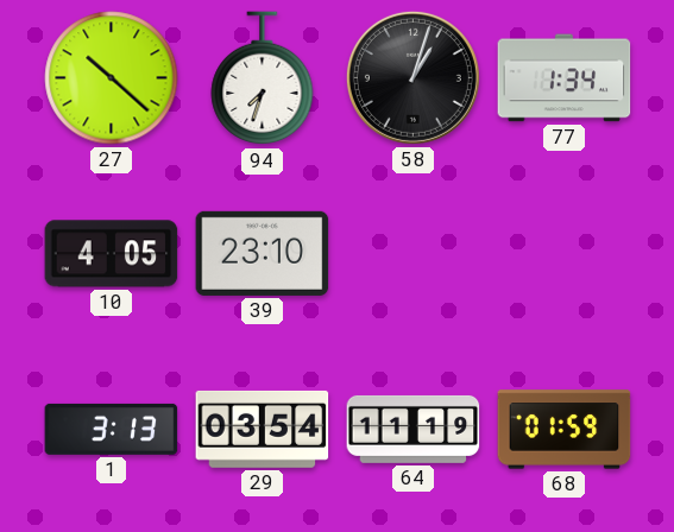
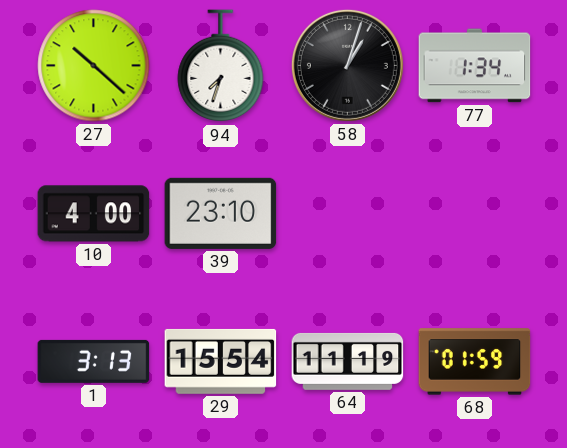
10: 4:05 -> 4:00
29: 03:54 -> 15:54
